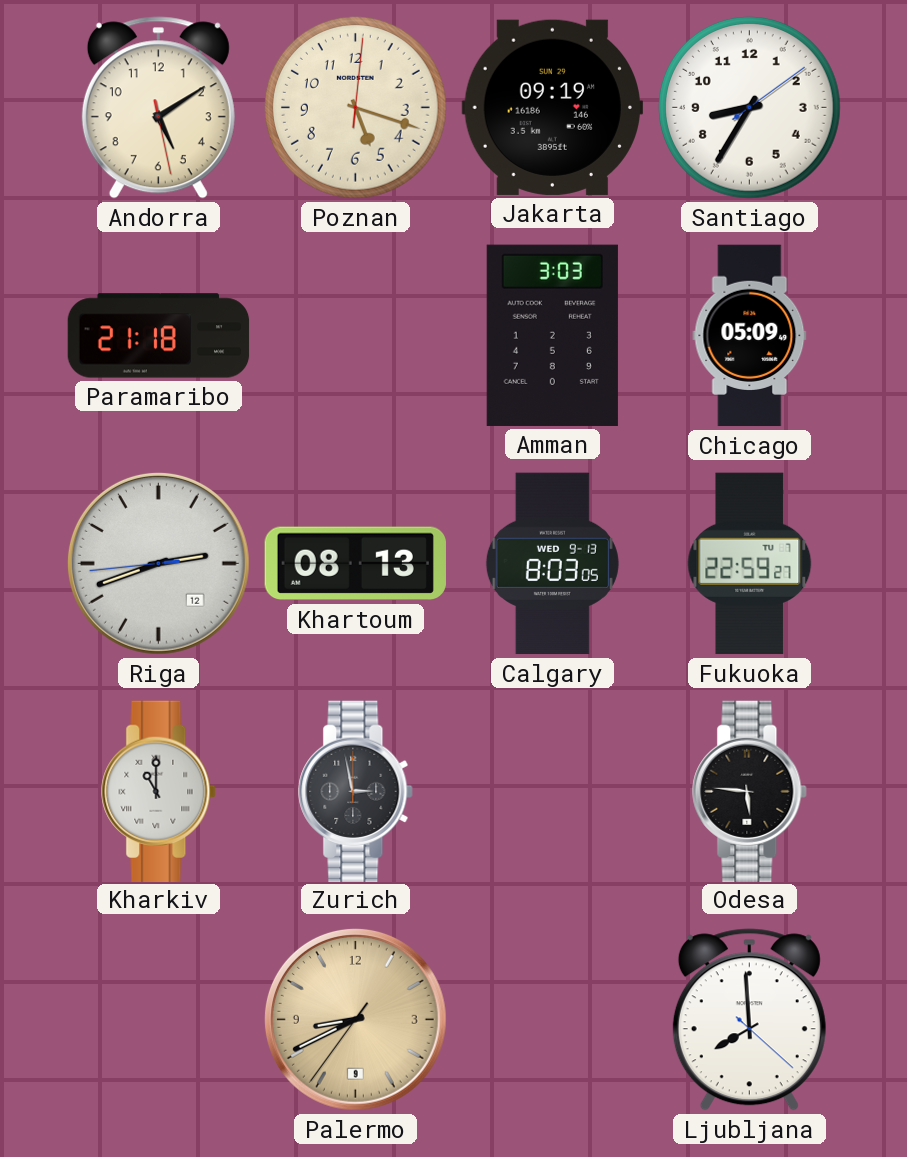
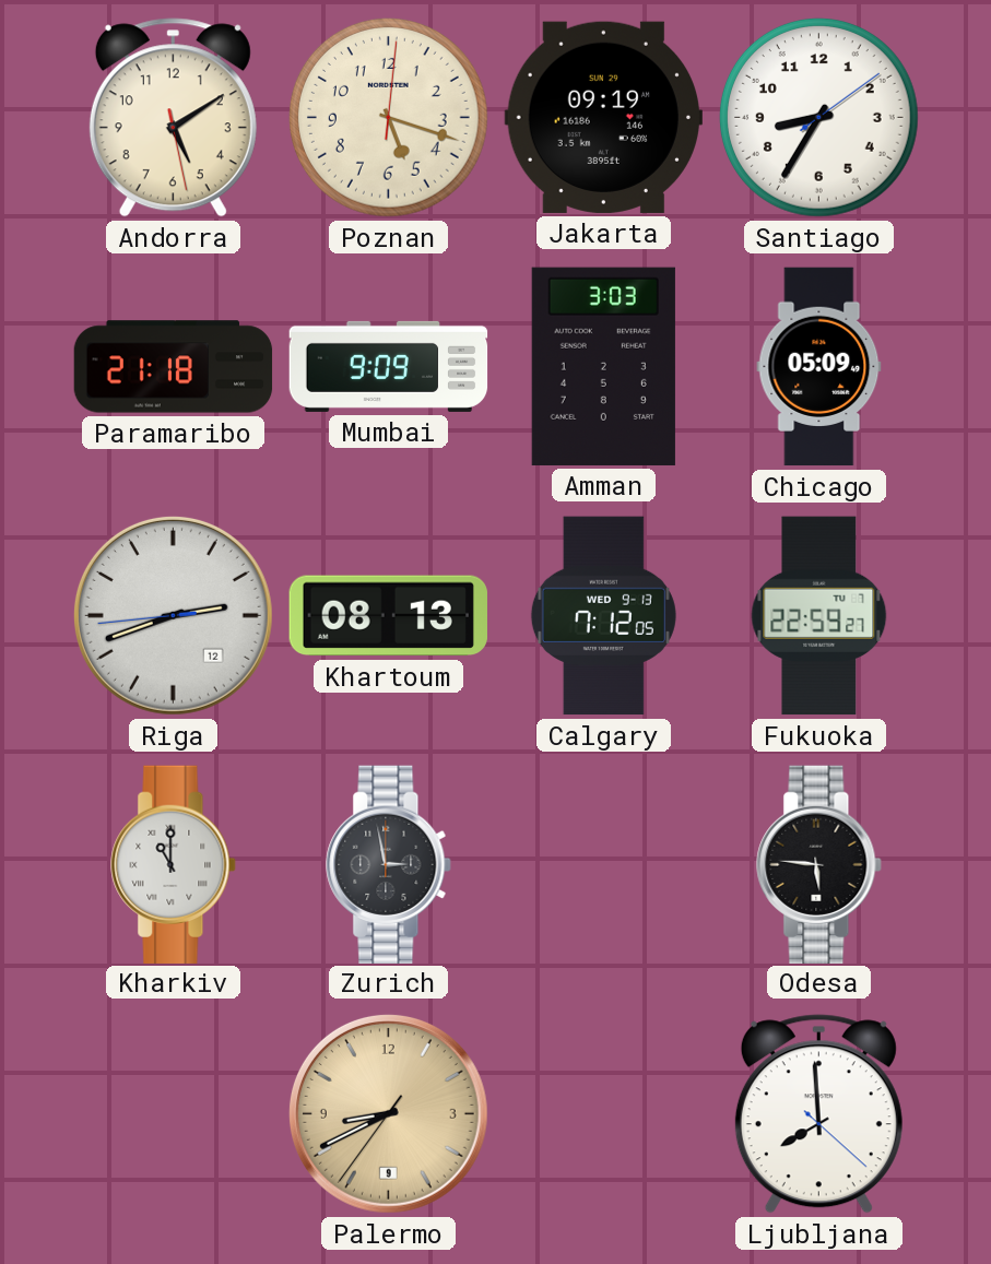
Mumbai: none -> 9:09
Calgary: 8:03 -> 7:12
